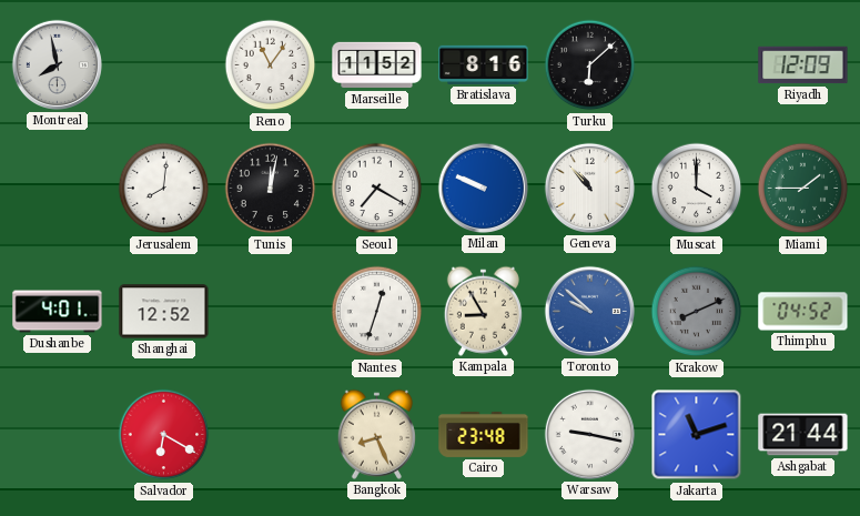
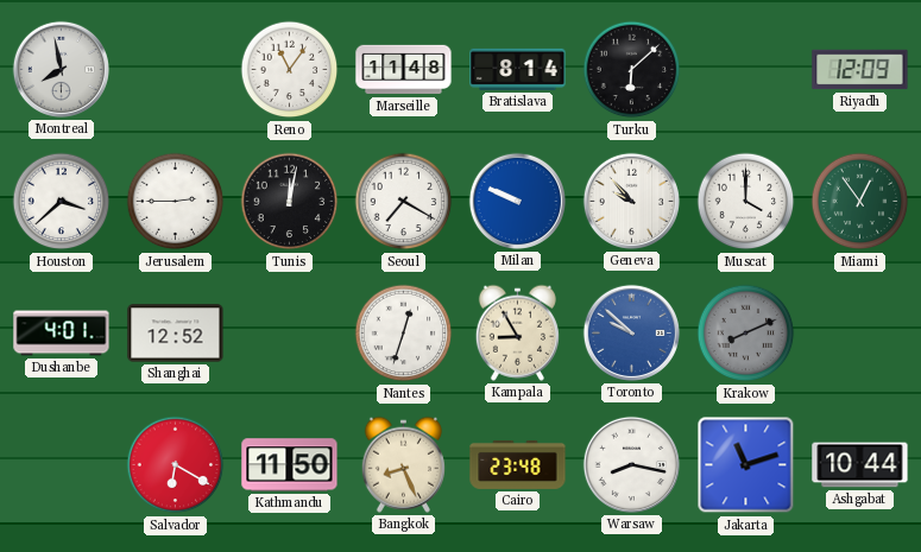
Marseille: 11:52 -> 11:48
Bratislava: 8:16 -> 8:14
Houston: none -> 3:38
Jerusalem: 8:01 -> 2:45
Geneva: 10:53 -> 9:53
Miami: 1:45 -> 12:54
Thimphu: 04:52 -> none
Kathmandu: none -> 11:50
Warsaw: 9:17 -> 8:17
Ashgabat: 21:44 -> 10:44
